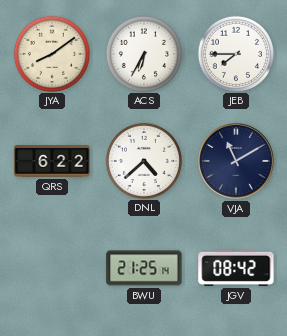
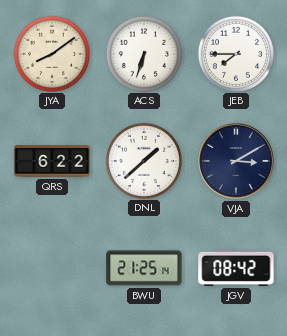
ACS: 6:35 -> 6:33
DNL: 4:38 -> 1:38
VJA: 11:10 -> 3:10
